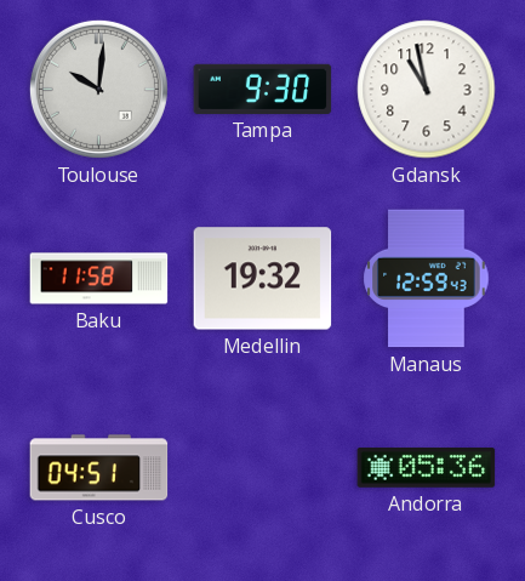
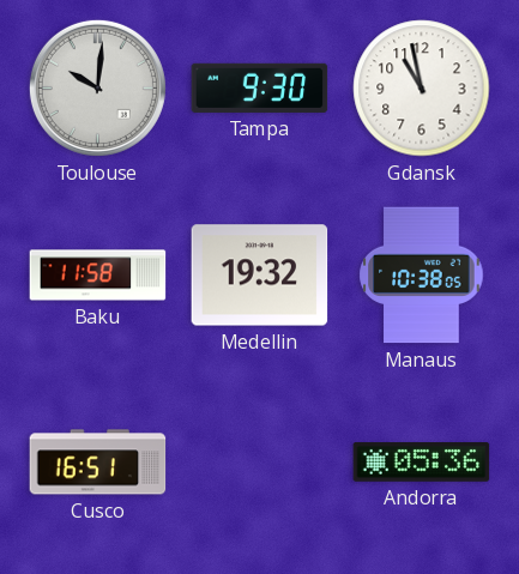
Manaus: 12:59 -> 10:38
Cusco: 04:51 -> 16:51
